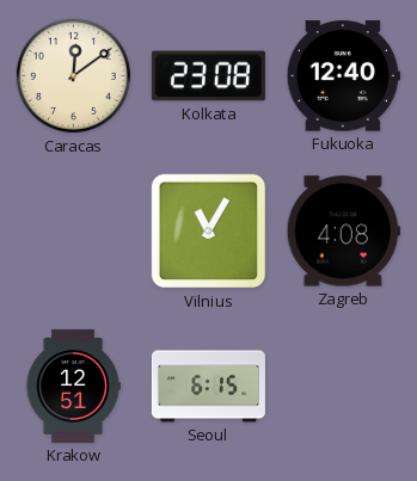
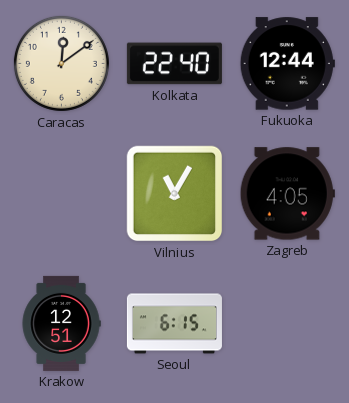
Kolkata: 23:08 -> 22:40
Fukuoka: 12:40 -> 12:44
Zagreb: 4:08 -> 4:05
